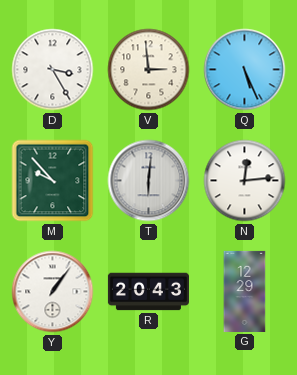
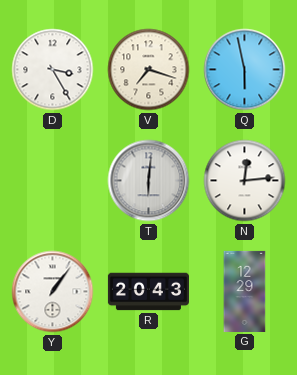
V: 2:59 -> 7:18
Q: 5:26 -> 5:58
M: 9:53 -> none
